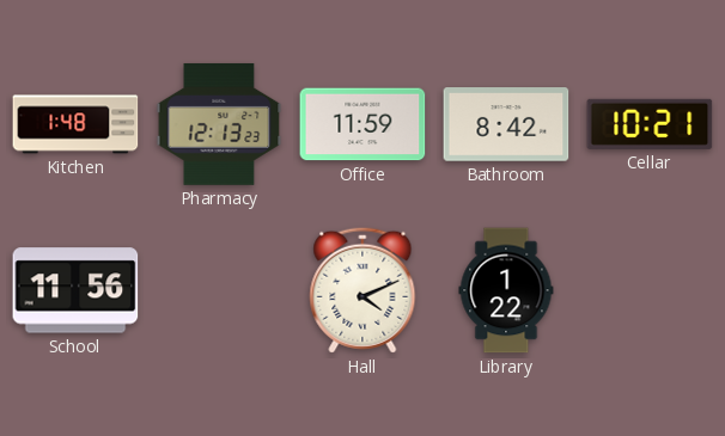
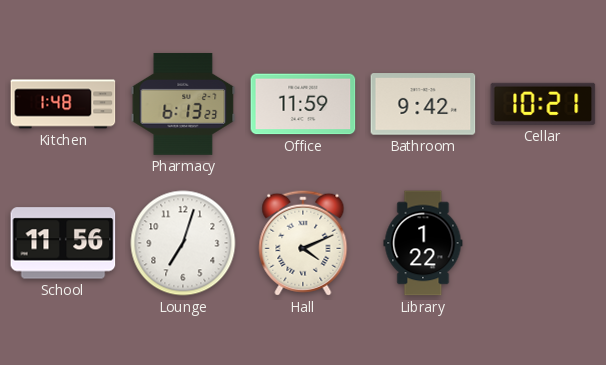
Pharmacy: 12:13 -> 6:13
Bathroom: 8:42 -> 9:42
Lounge: none -> 7:03
